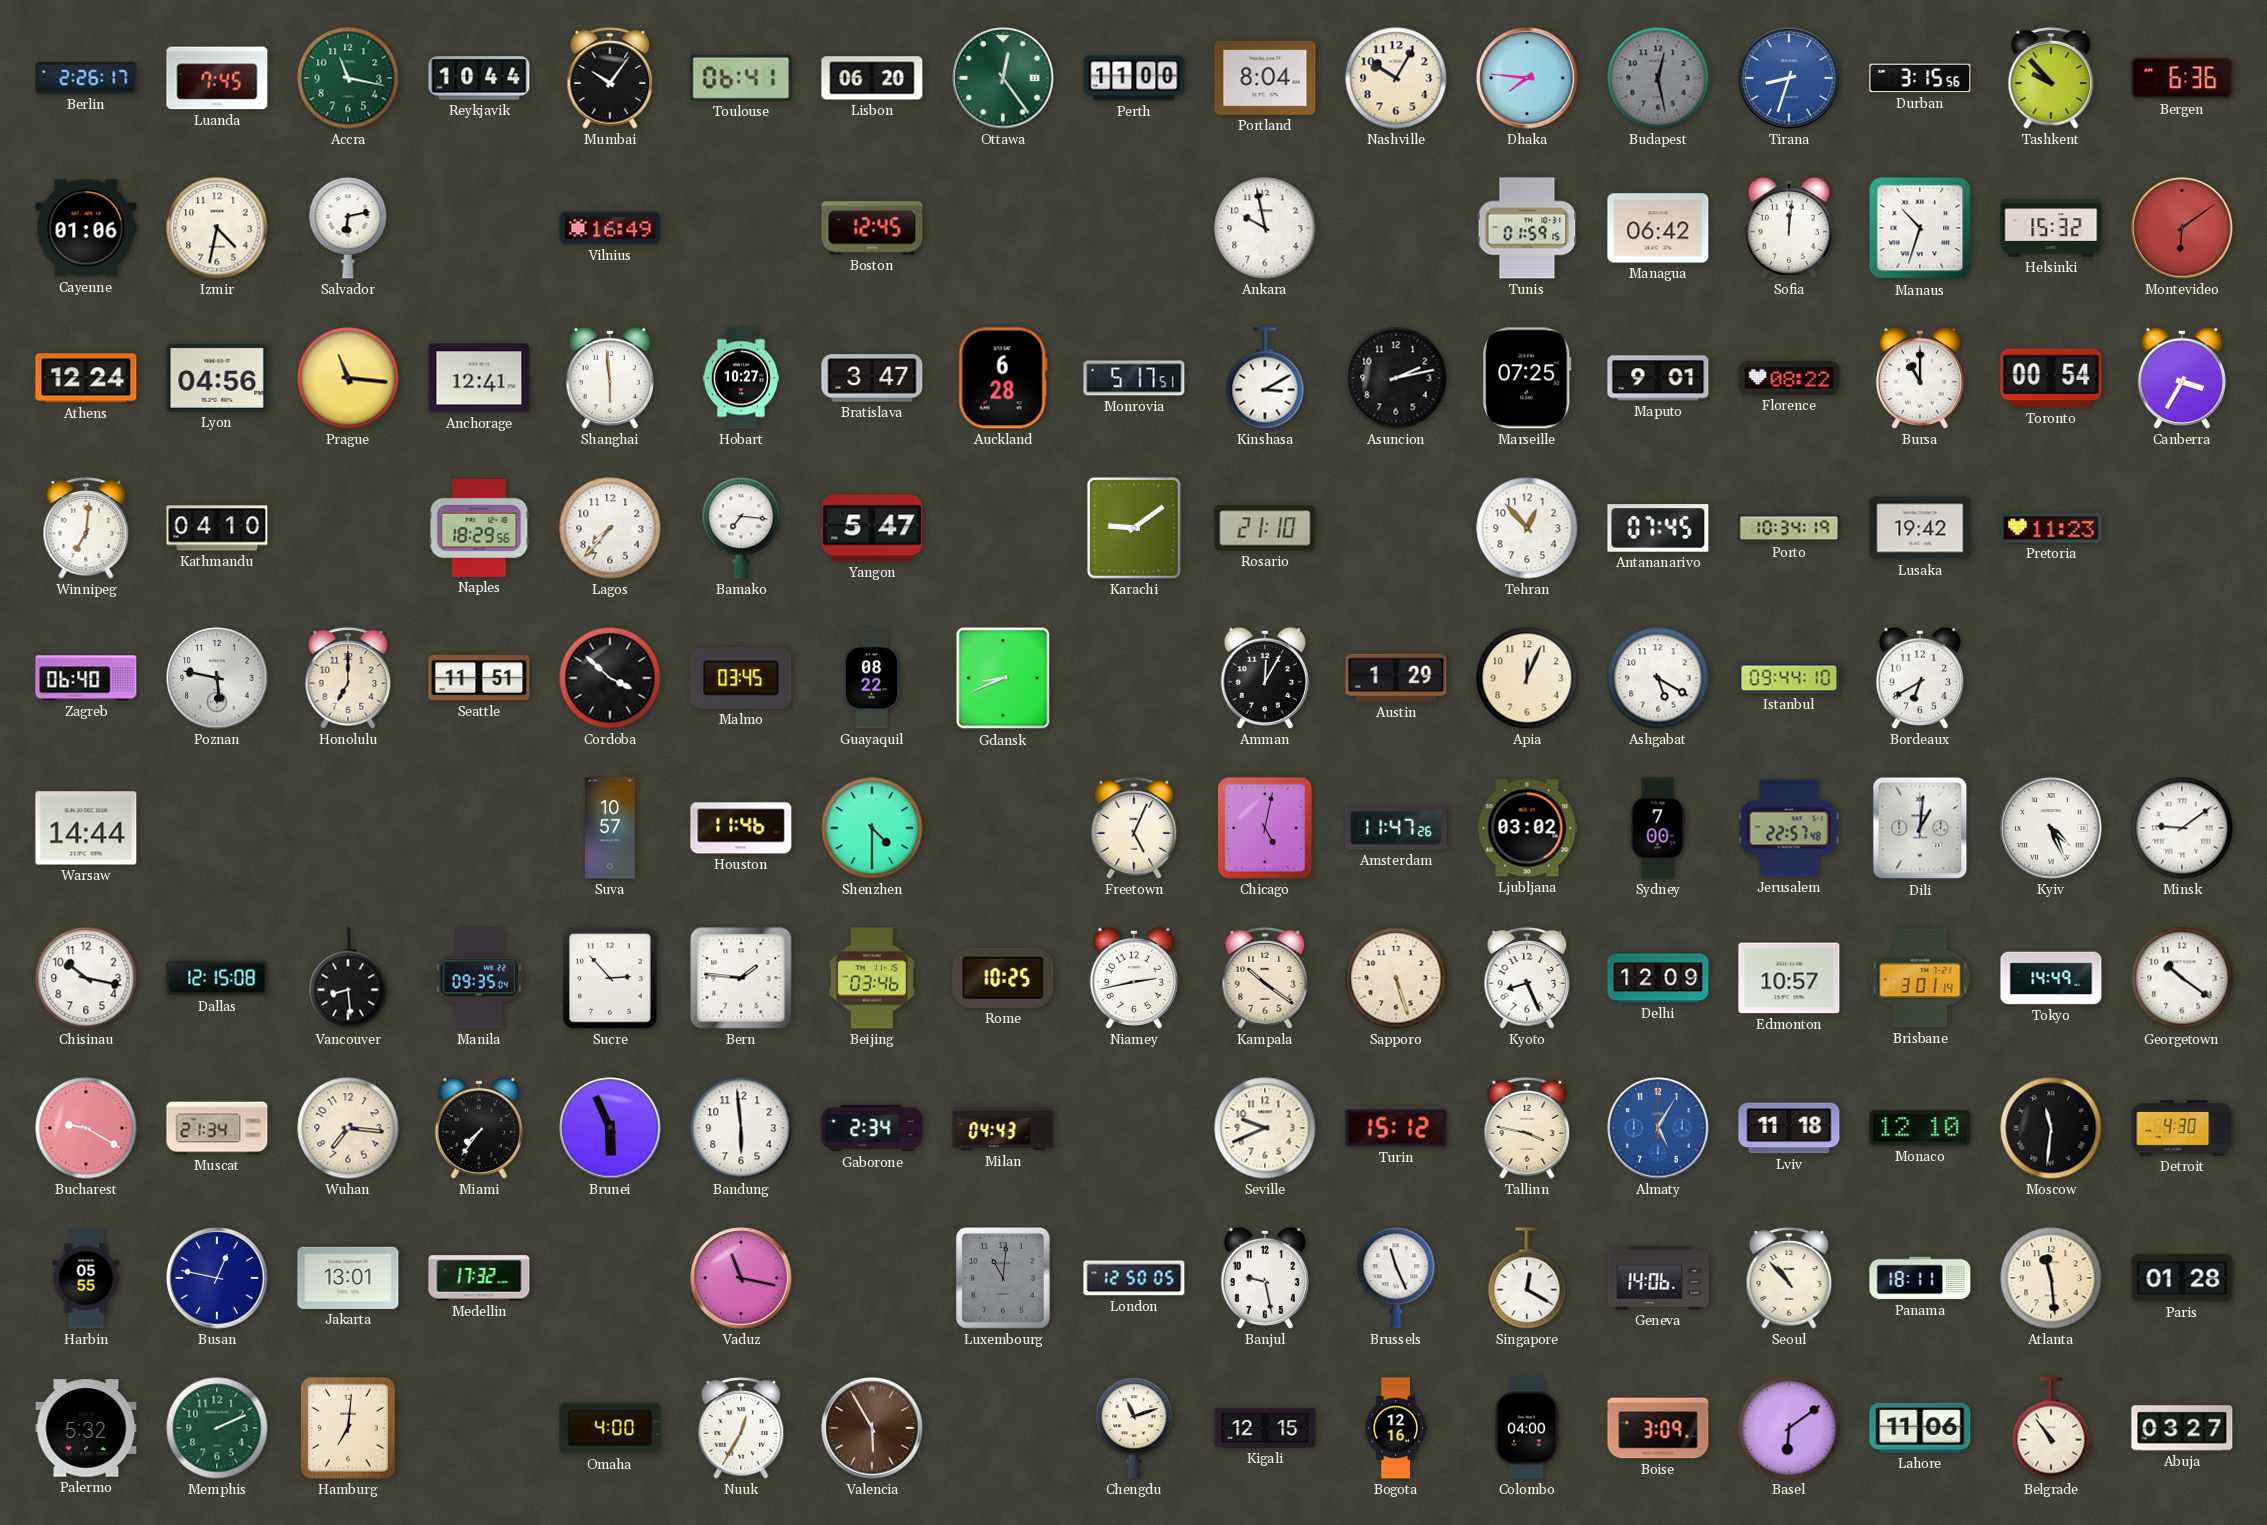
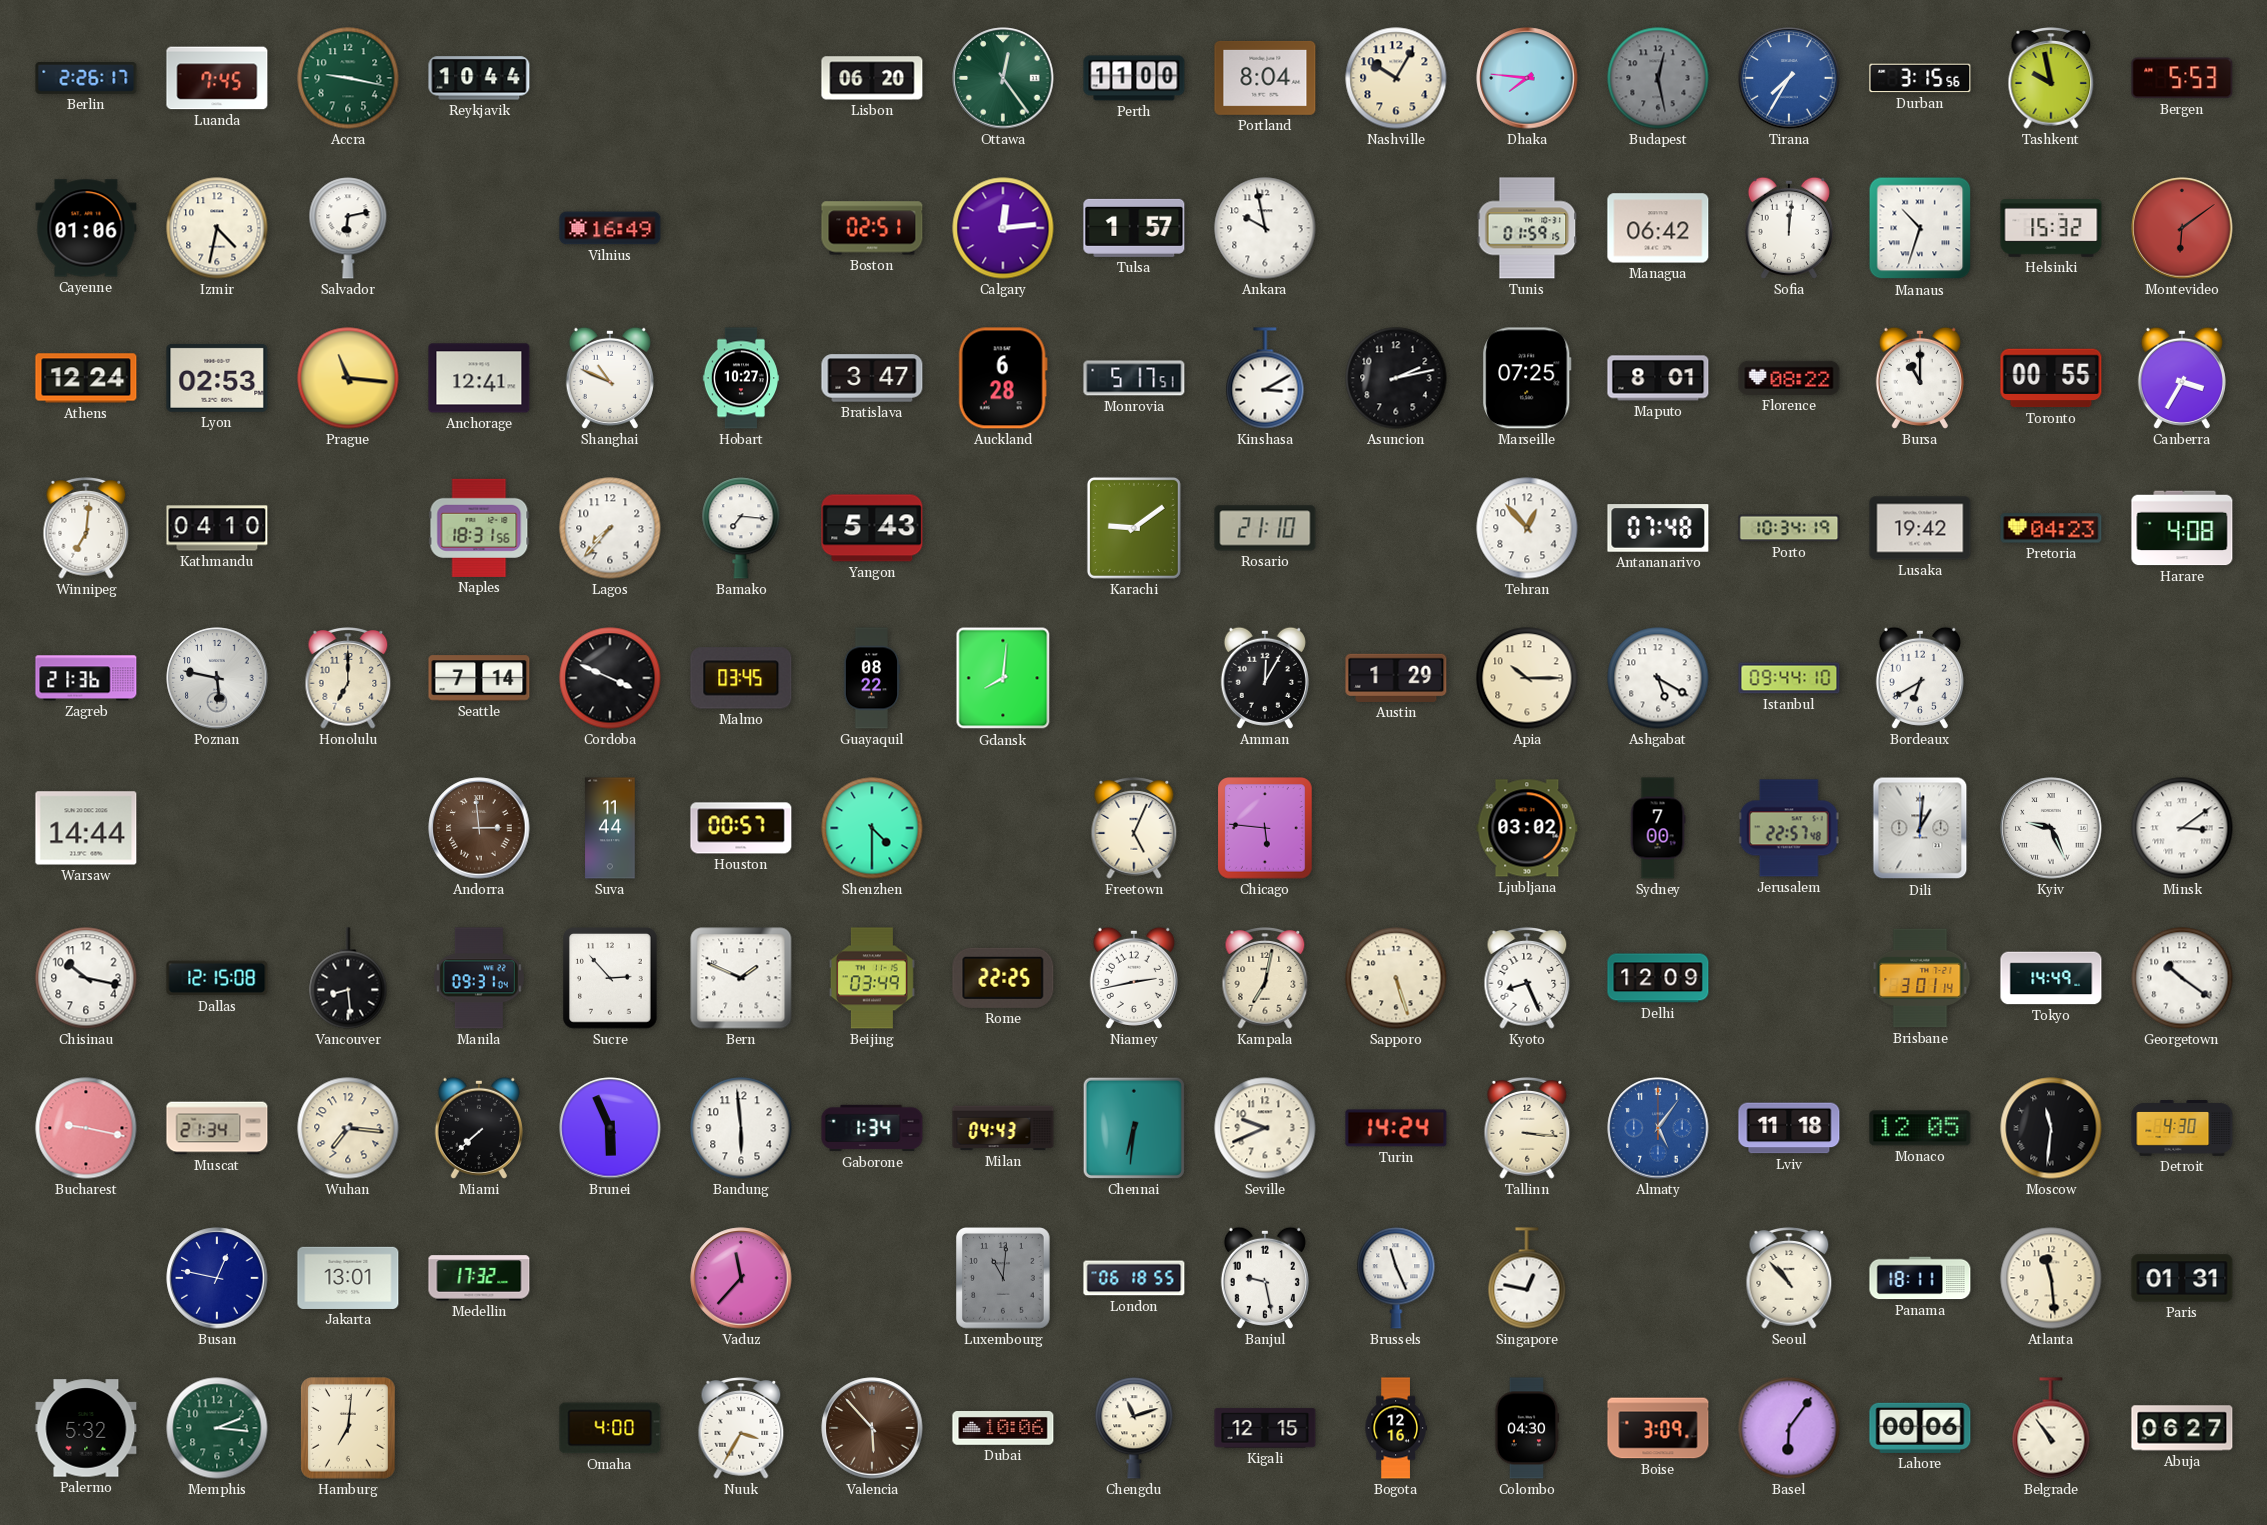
Accra: 11:17 -> 9:17
Mumbai: 10:06 -> none
Toulouse: 06:41 -> none
Tirana: 8:33 -> 7:35
Tashkent: 9:53 -> 9:58
Bergen: 6:36 -> 5:53
Boston: 12:45 -> 02:51
Calgary: none -> 12:14
Tulsa: none -> 1:57
Lyon: 04:56 -> 02:53
Shanghai: 5:59 -> 10:49
Maputo: 9:01 -> 8:01
Toronto: 00:54 -> 00:55
Naples: 18:29 -> 18:31
Yangon: 5:47 -> 5:43
Antananarivo: 07:45 -> 07:48
Pretoria: 11:23 -> 04:23
Harare: none -> 4:08
Zagreb: 06:40 -> 21:36
Seattle: 11:51 -> 7:14
Cordoba: 3:52 -> 3:49
Gdansk: 8:41 -> 8:01
Apia: 12:04 -> 10:15
Andorra: none -> 2:59
Suva: 10:57 -> 11:44
Houston: 11:46 -> 00:57
Chicago: 5:02 -> 5:46
Amsterdam: 11:47 -> none
Kyiv: 4:26 -> 9:26
Minsk: 9:09 -> 3:09
Manila: 09:35 -> 09:31
Bern: 1:46 -> 1:49
Beijing: 03:46 -> 03:49
Rome: 10:25 -> 22:25
Kampala: 10:21 -> 7:02
Edmonton: 10:57 -> none
Bucharest: 9:20 -> 9:17
Miami: 7:36 -> 7:38
Gaborone: 2:34 -> 1:34
Chennai: none -> 6:31
Turin: 15:12 -> 14:24
Tallinn: 3:47 -> 3:16
Almaty: 5:05 -> 5:06
Monaco: 12:10 -> 12:05
Harbin: 05:55 -> none
Vaduz: 11:17 -> 11:37
London: 12:50 -> 06:18
Singapore: 12:20 -> 12:47
Geneva: 14:06 -> none
Paris: 01:28 -> 01:31
Memphis: 2:11 -> 2:16
Nuuk: 12:35 -> 3:35
Valencia: 5:55 -> 5:53
Dubai: none -> 10:06
Colombo: 04:00 -> 04:30
Basel: 6:09 -> 6:06
Lahore: 11:06 -> 00:06
Abuja: 03:27 -> 06:27
